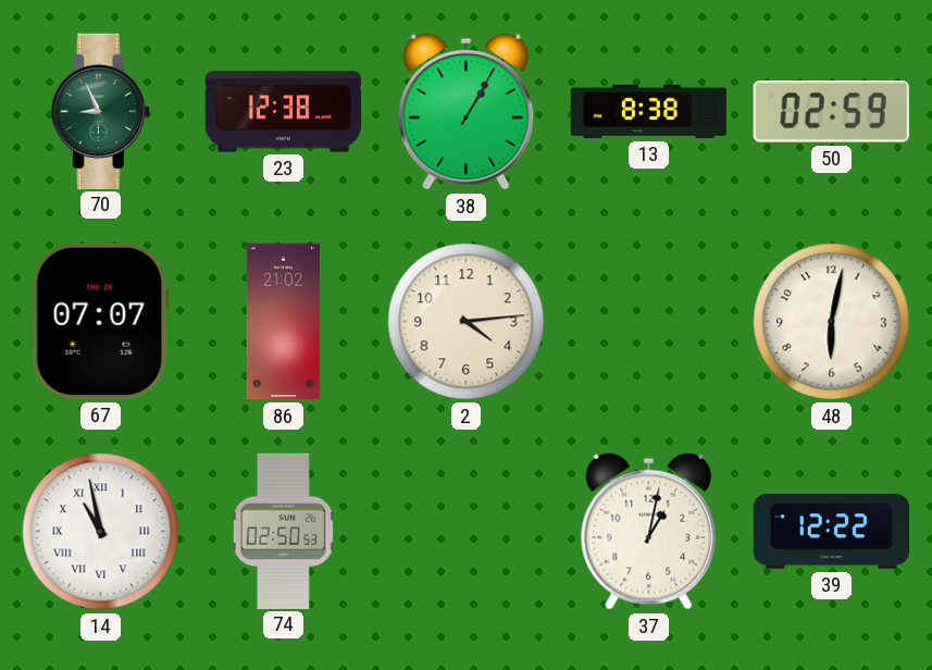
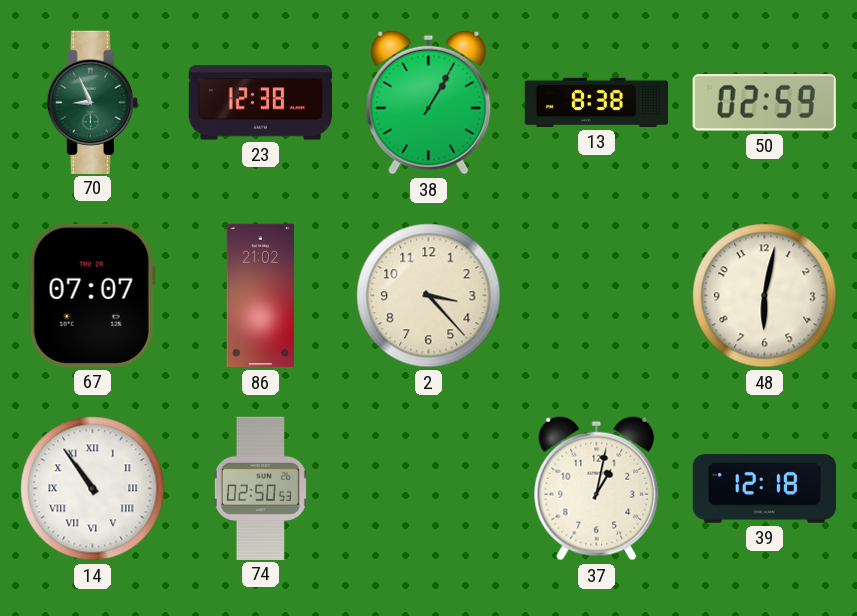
2: 4:14 -> 3:23
14: 10:58 -> 10:54
39: 12:22 -> 12:18
